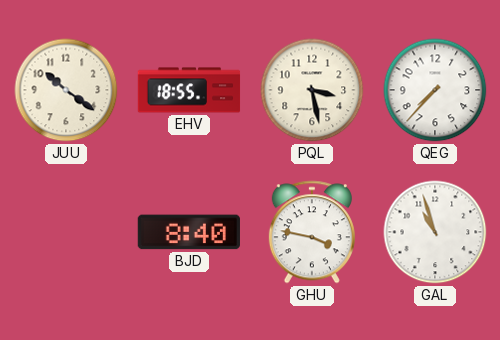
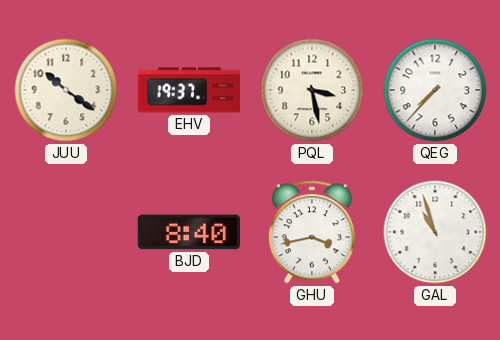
EHV: 18:55 -> 19:37
GHU: 3:47 -> 3:43
